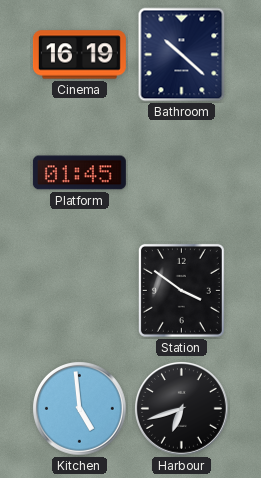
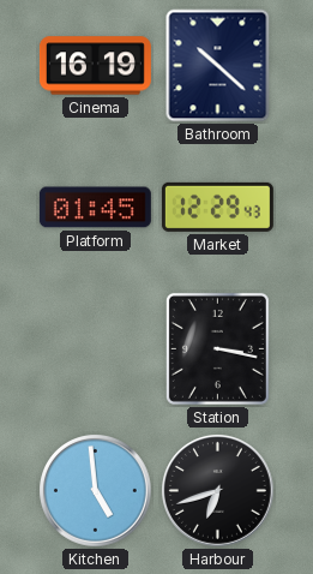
Market: none -> 12:29
Station: 3:51 -> 3:17
